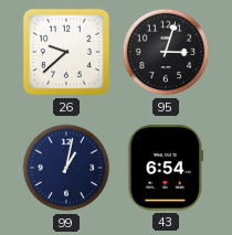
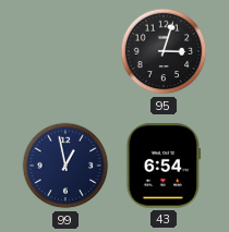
26: 9:38 -> none
99: 1:02 -> 12:58
